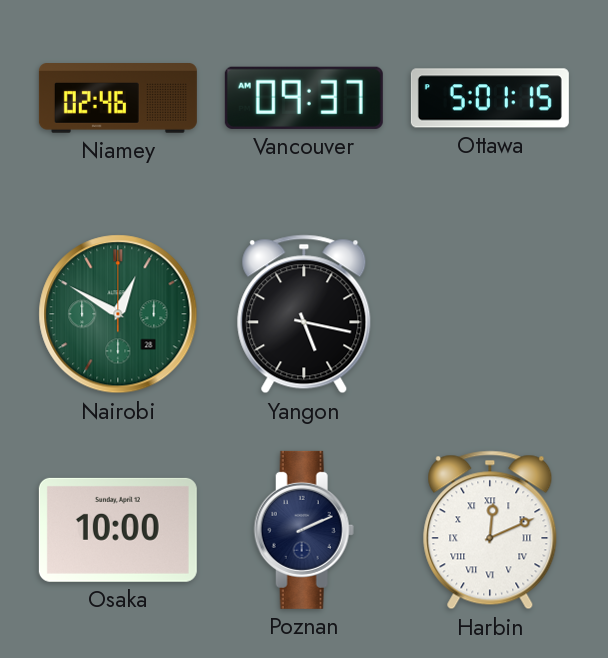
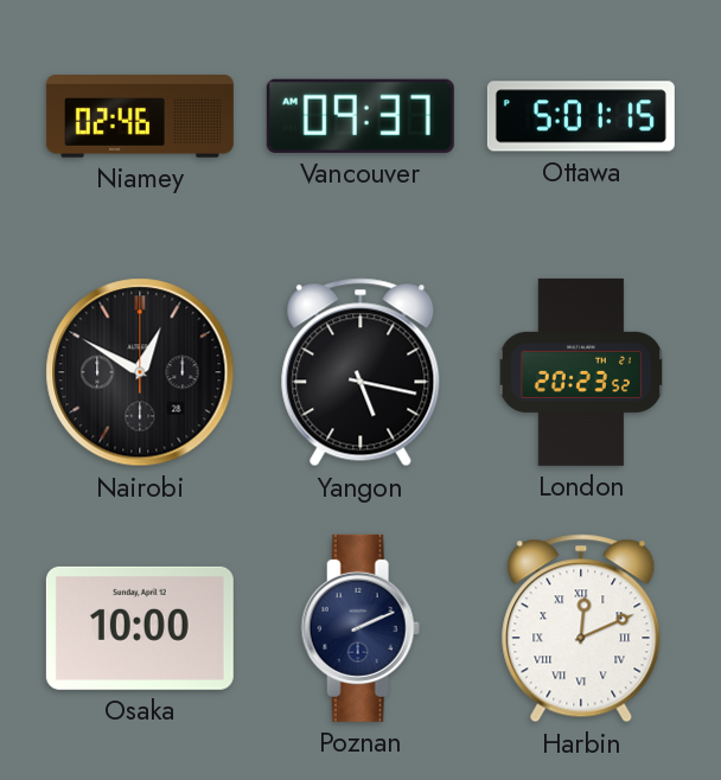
Nairobi dial: green -> black
London: none -> 20:23
